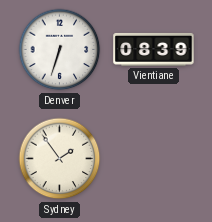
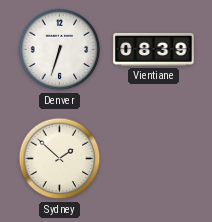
Sydney: 1:54 -> 1:52
